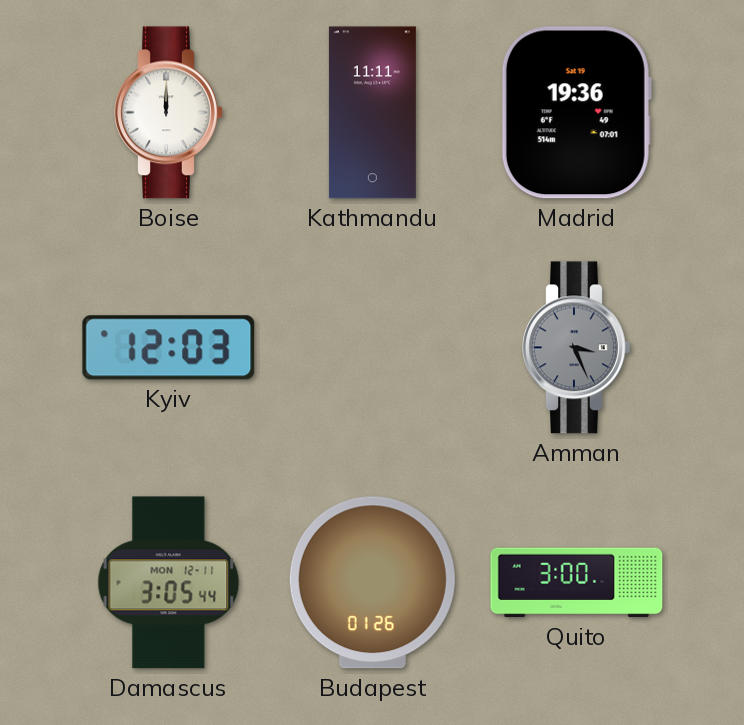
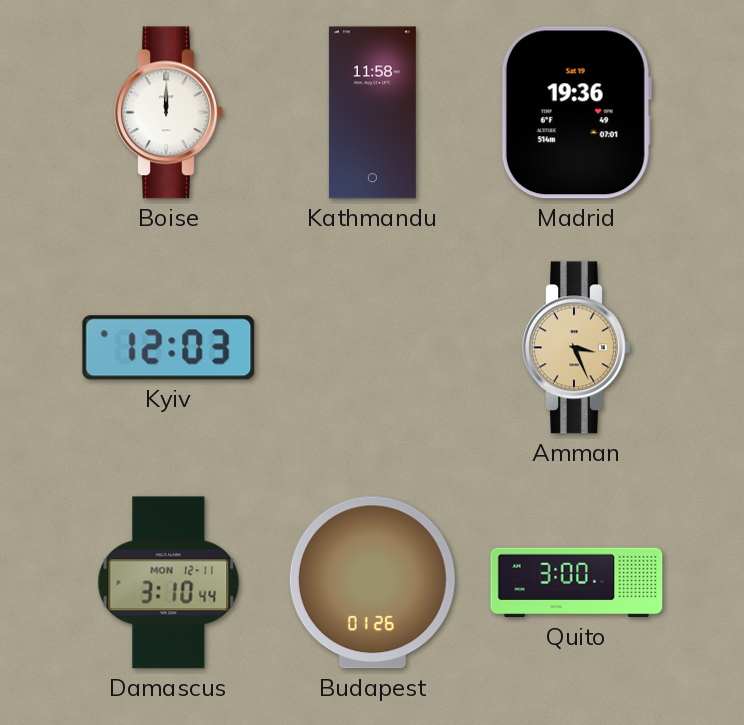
Kathmandu: 11:11 -> 11:58
Amman dial: grey -> champagne
Damascus: 3:05 -> 3:10
